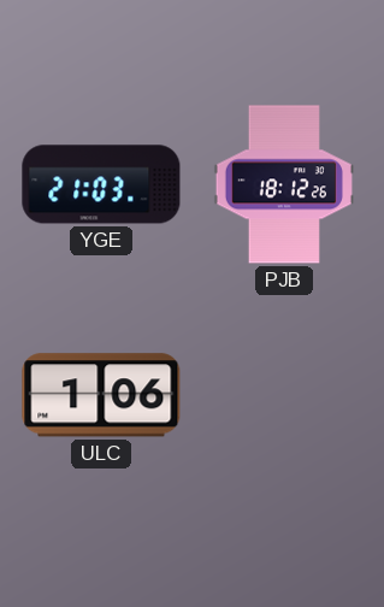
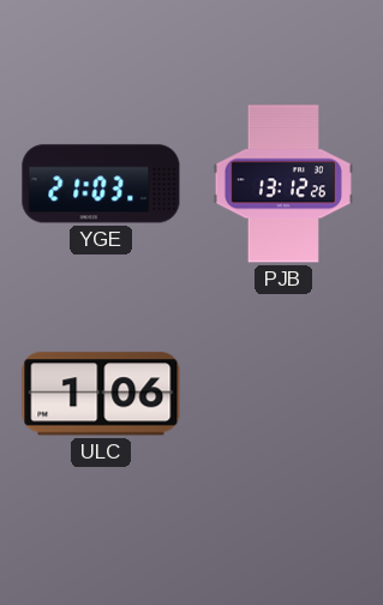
PJB: 18:12 -> 13:12
